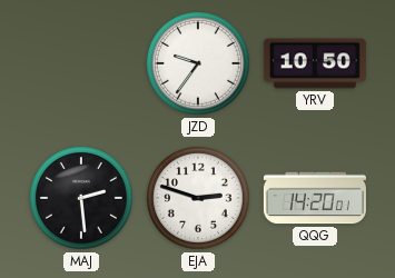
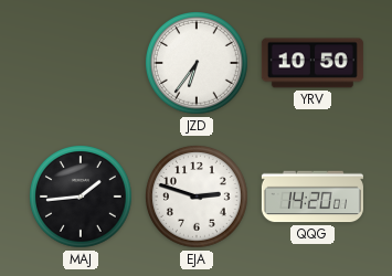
JZD: 9:36 -> 6:36
MAJ: 2:29 -> 1:44
